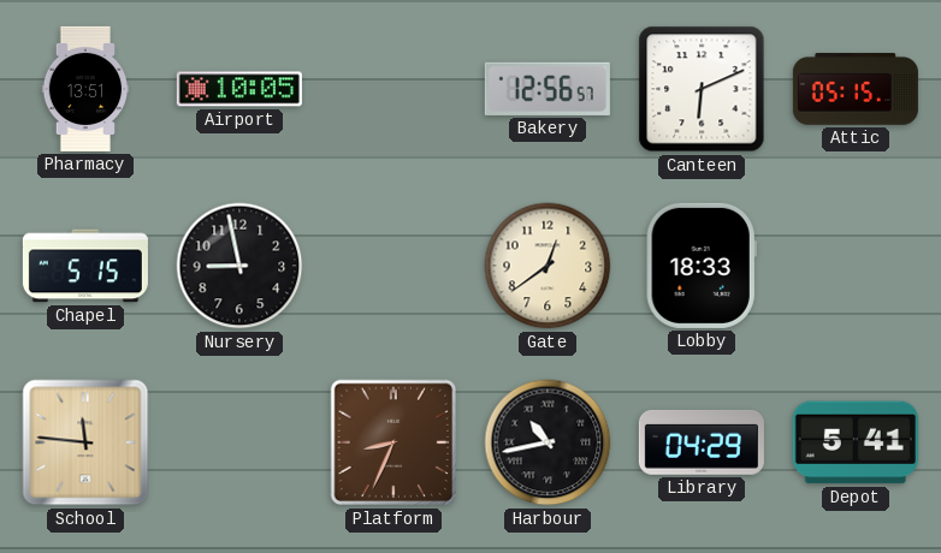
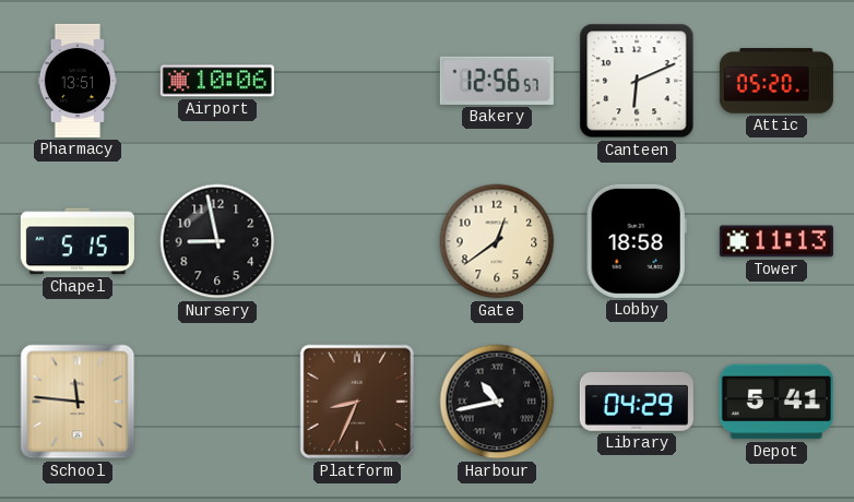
Airport: 10:05 -> 10:06
Attic: 05:15 -> 05:20
Lobby: 18:33 -> 18:58
Tower: none -> 11:13
